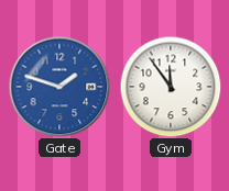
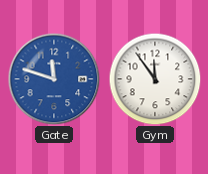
Gate: 1:48 -> 11:48
